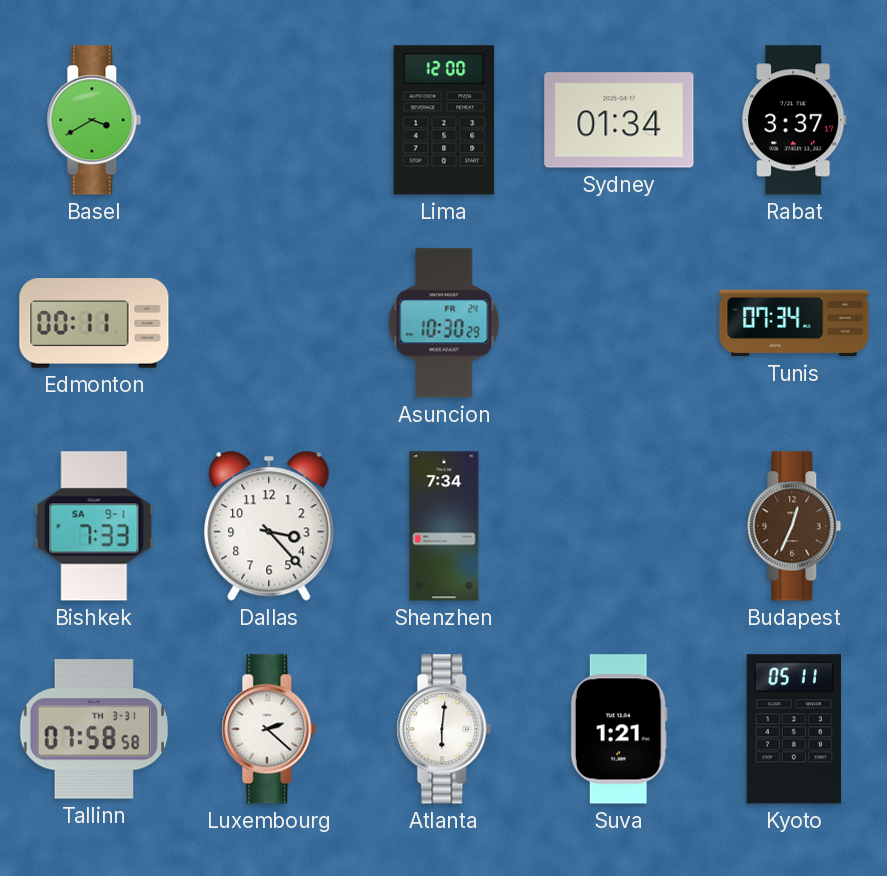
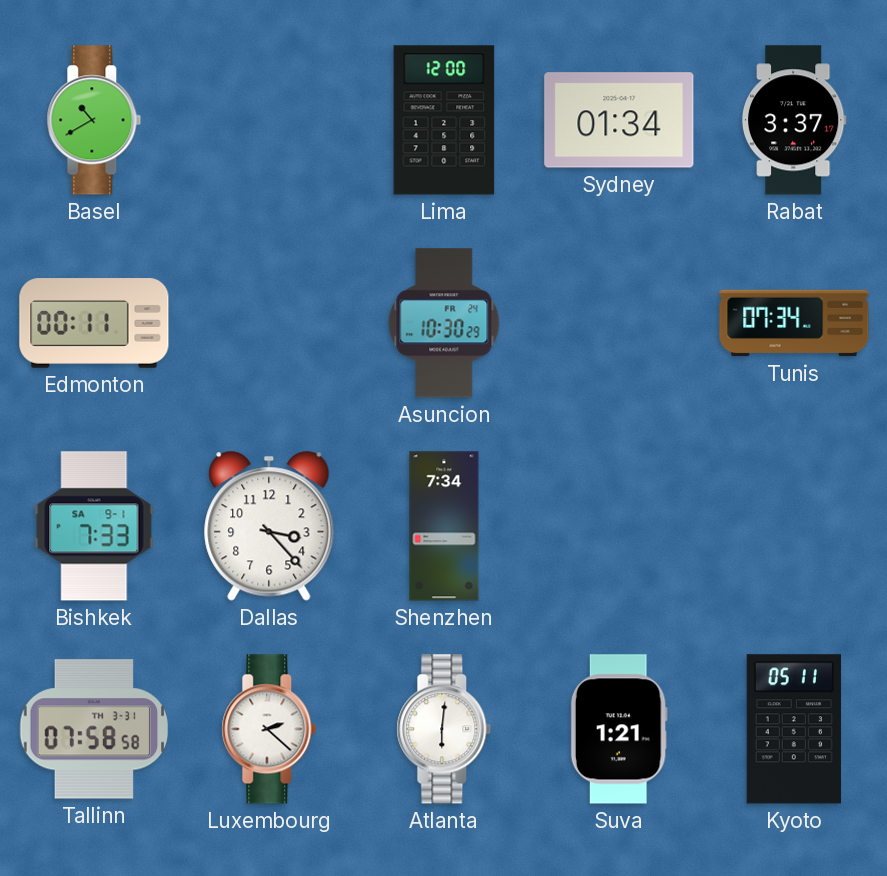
Basel: 3:40 -> 10:40
Budapest: 12:34 -> none
